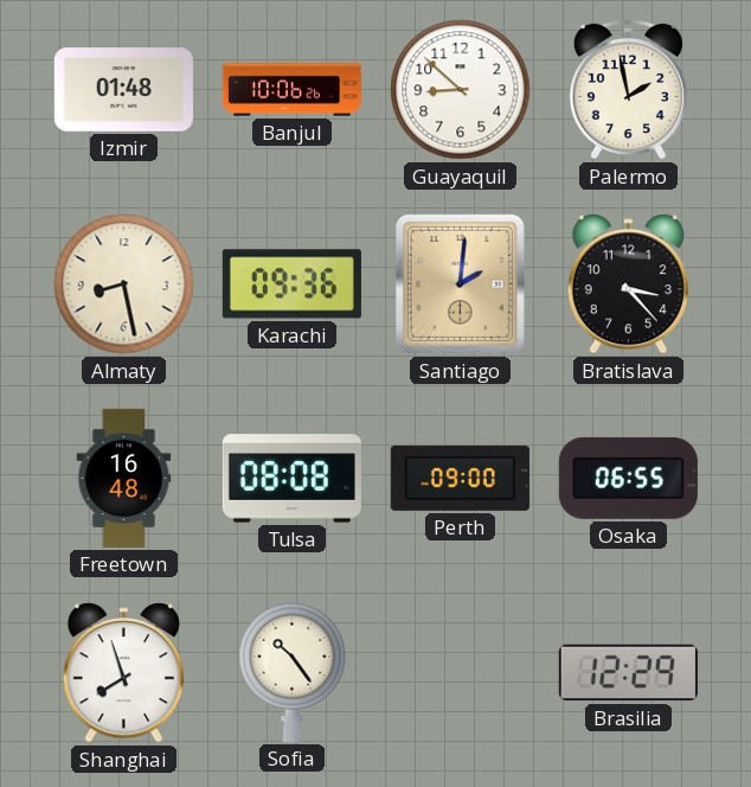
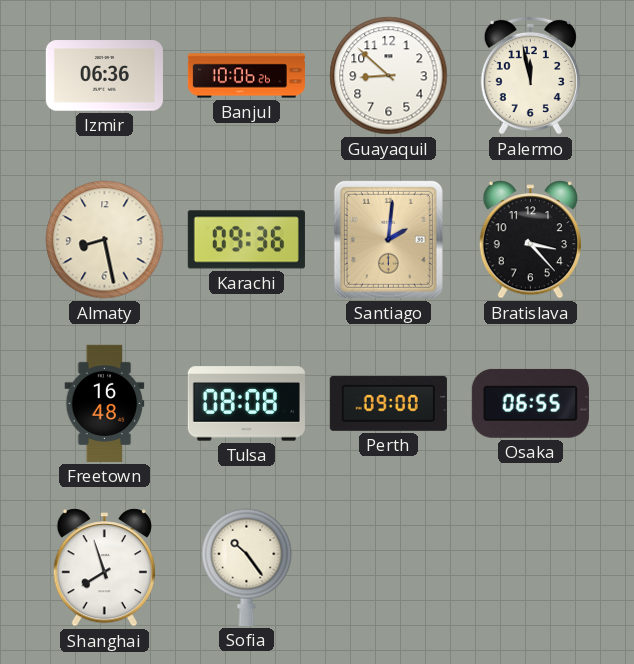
Izmir: 01:48 -> 06:36
Palermo: 1:58 -> 11:58
Brasilia: 12:29 -> none
